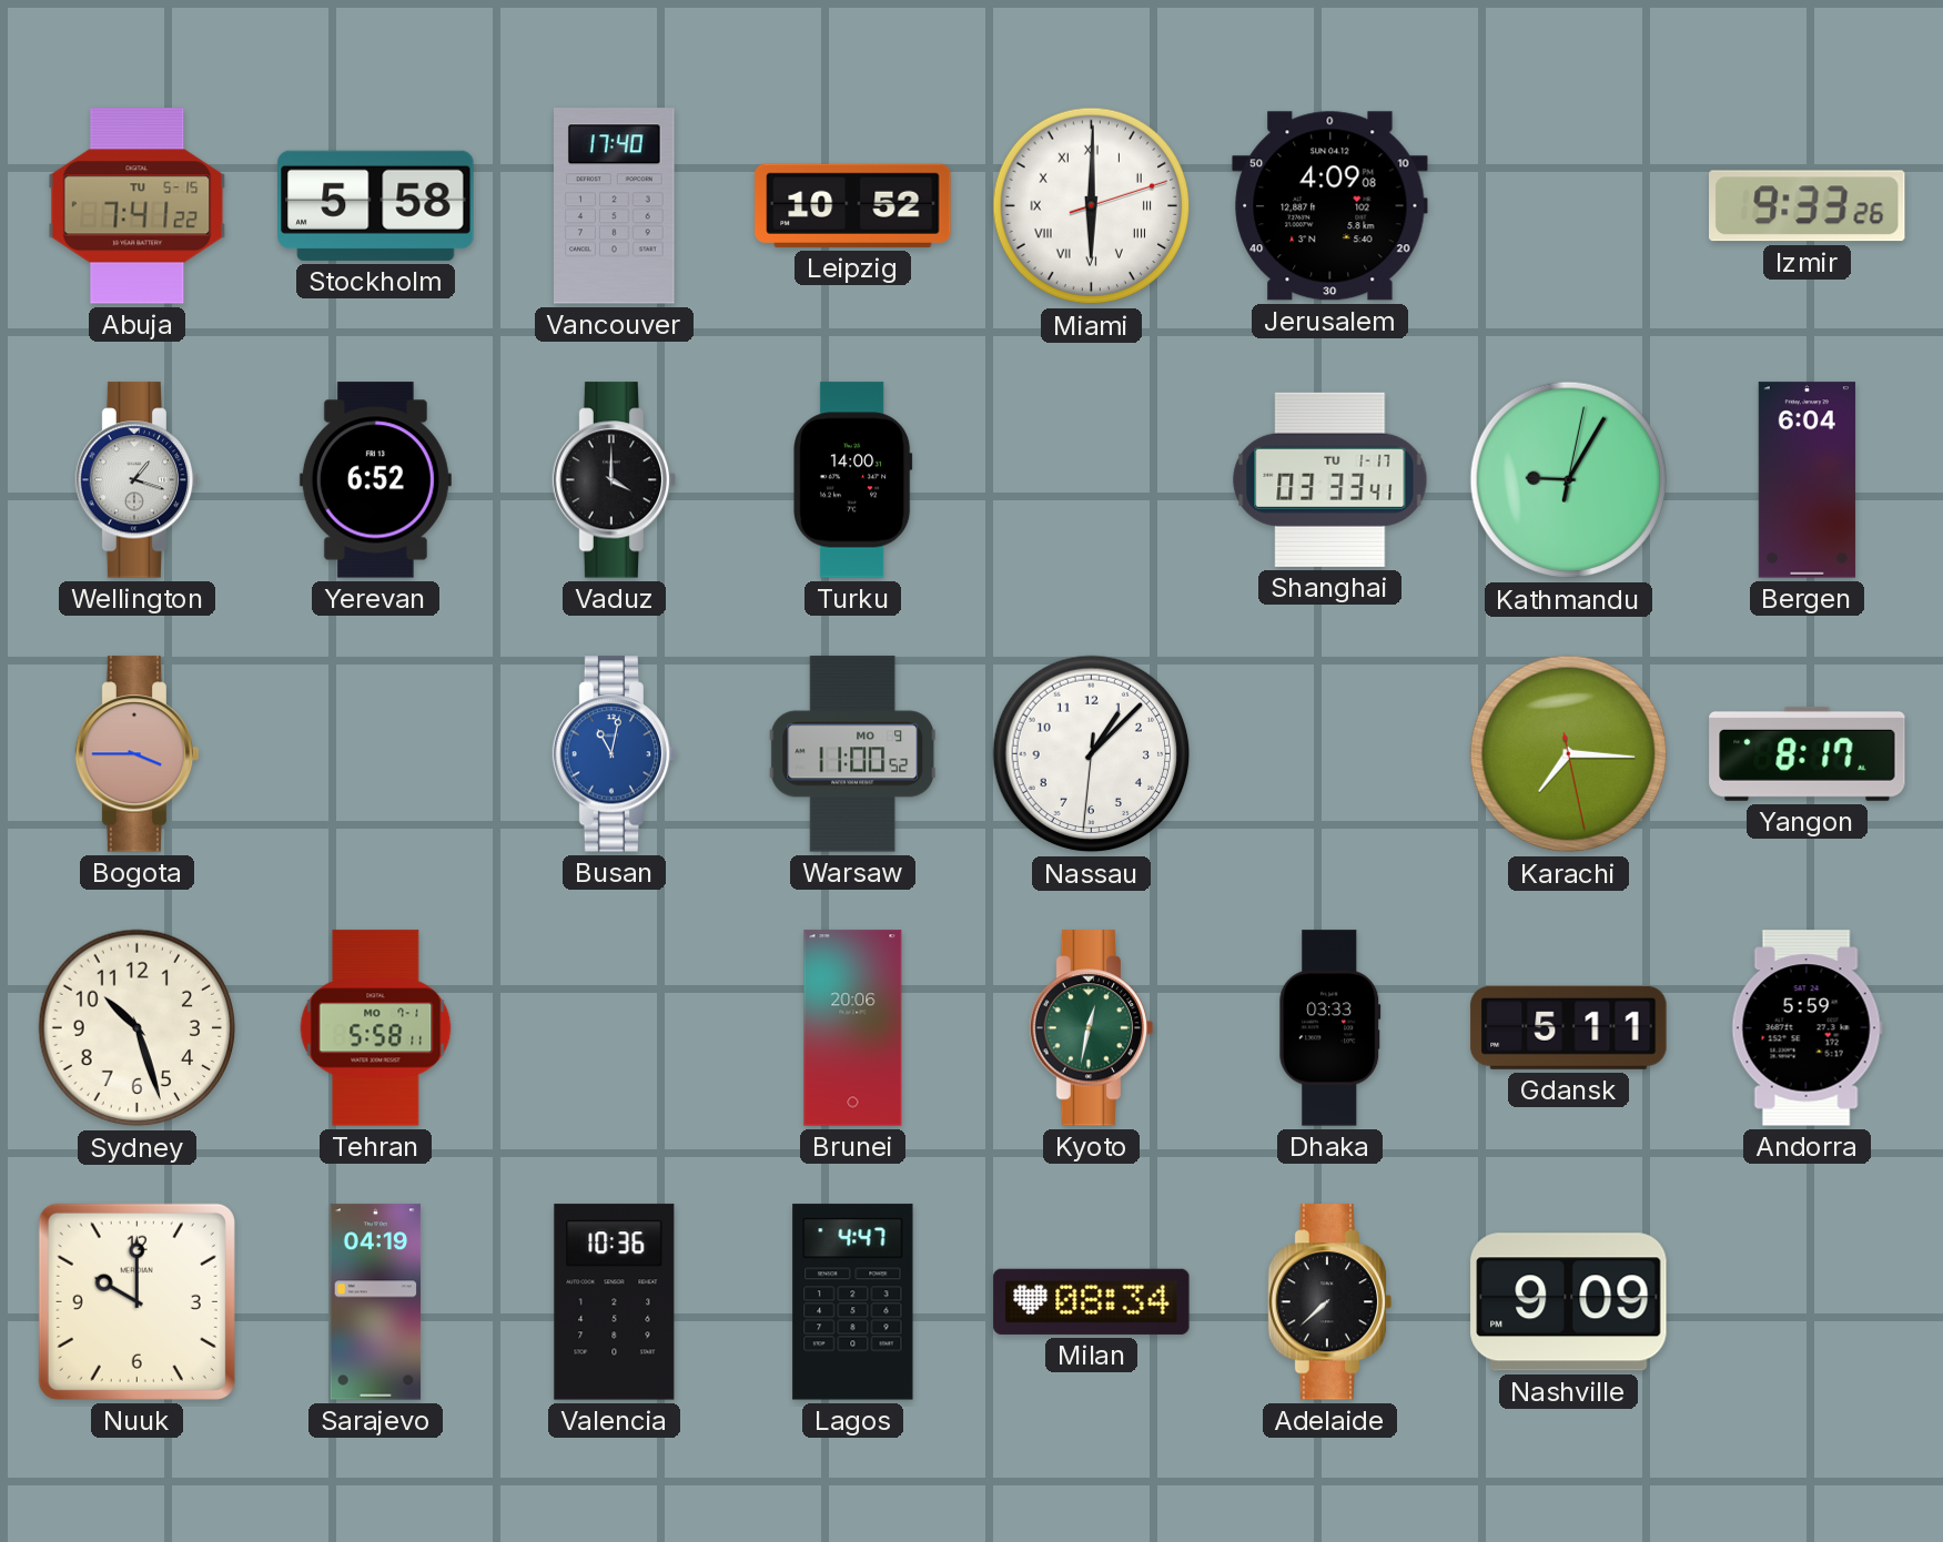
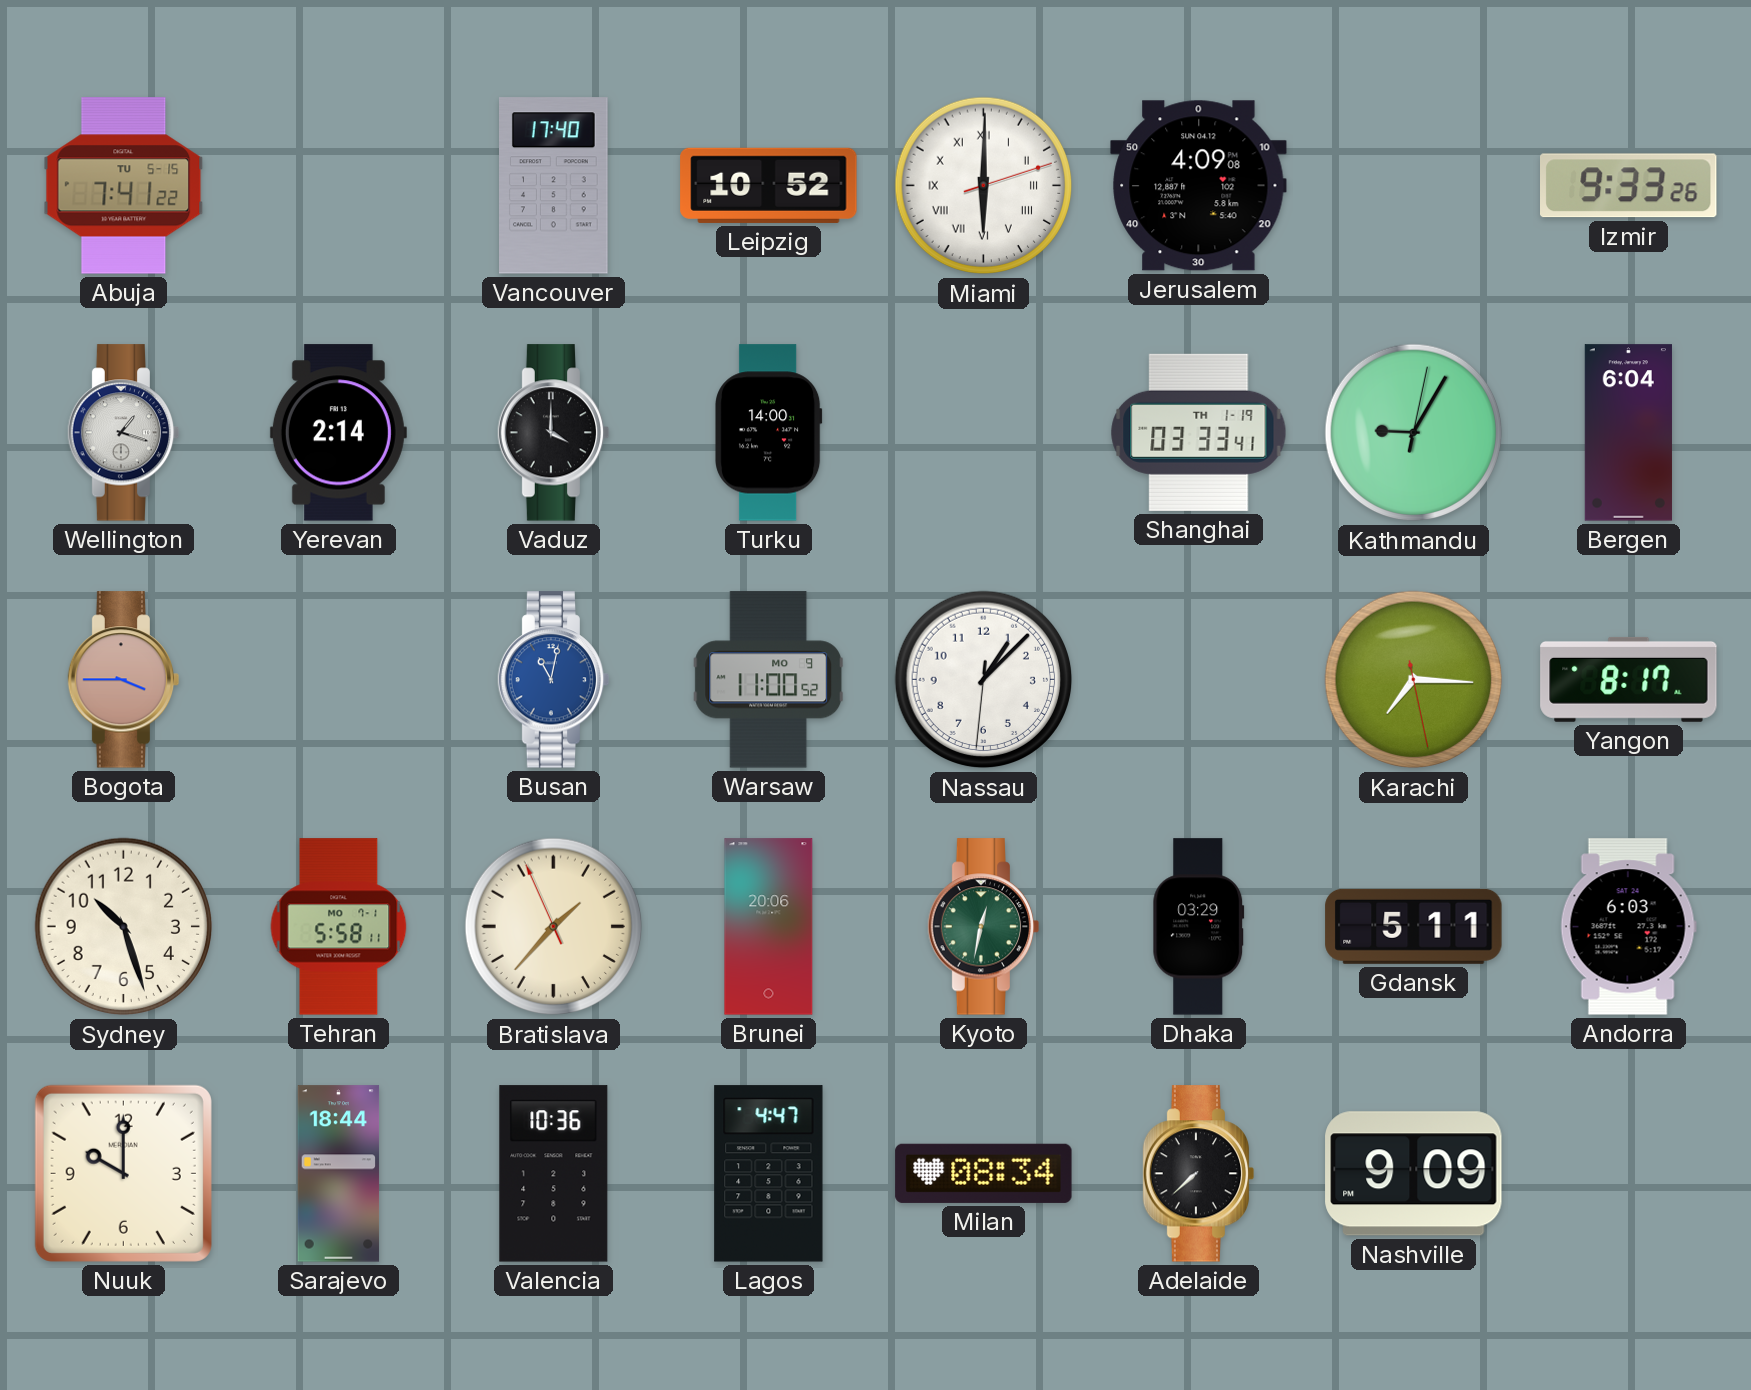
Stockholm: 5:58 -> none
Yerevan: 6:52 -> 2:14
Shanghai date: TU 1-17 -> TH 1-19
Bratislava: none -> 1:36
Dhaka: 03:33 -> 03:29
Andorra: 5:59 -> 6:03
Sarajevo: 04:19 -> 18:44
